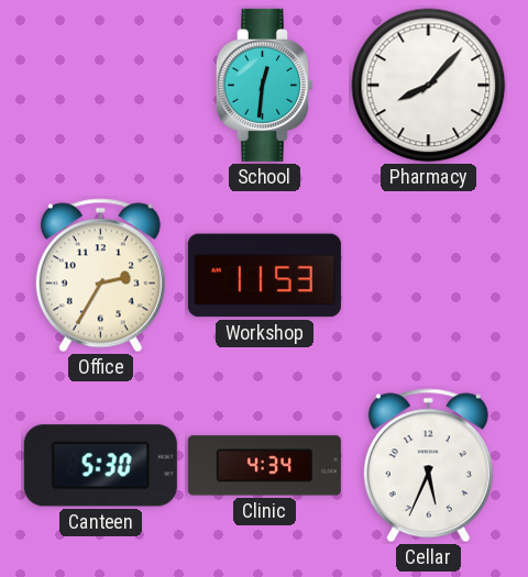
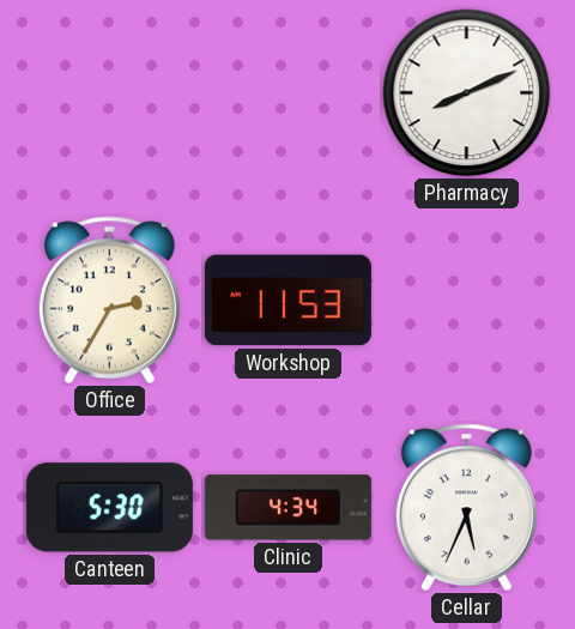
School: 12:31 -> none
Pharmacy: 8:07 -> 8:11
